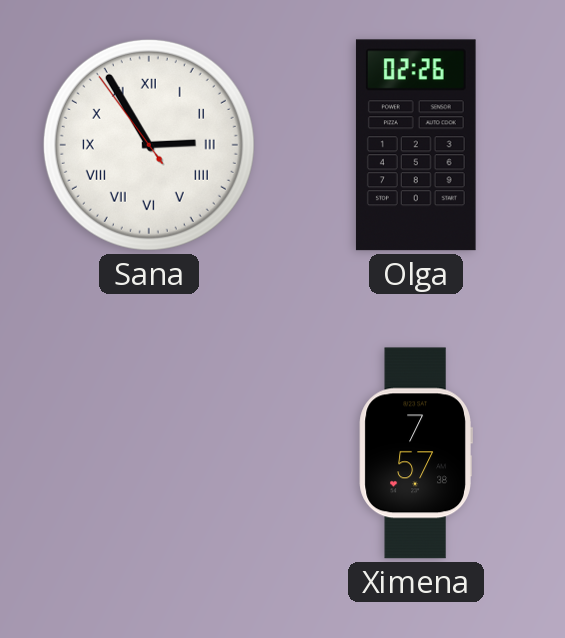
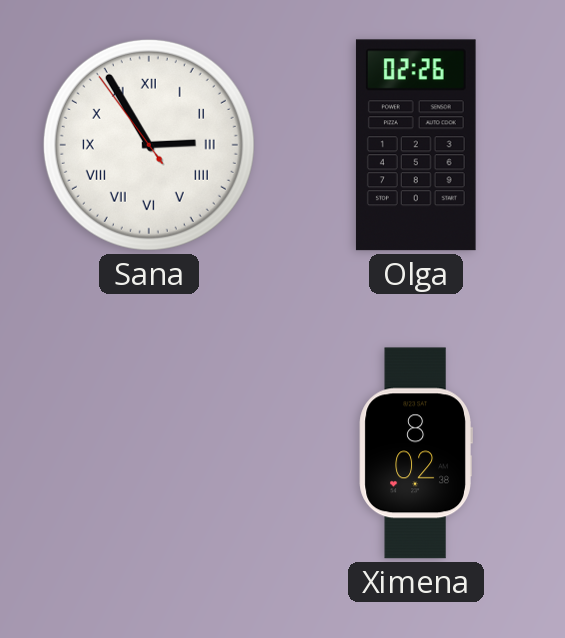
Ximena: 7:57 -> 8:02
